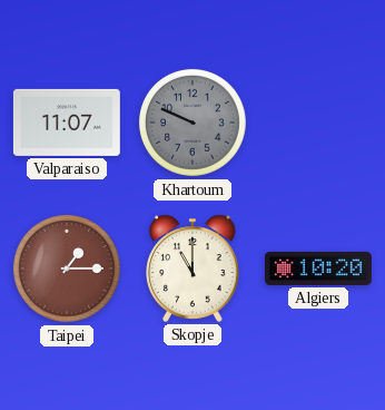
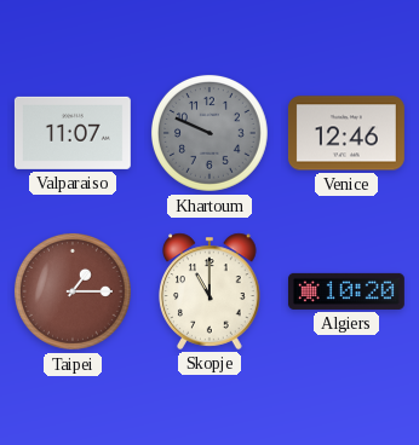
Venice: none -> 12:46
